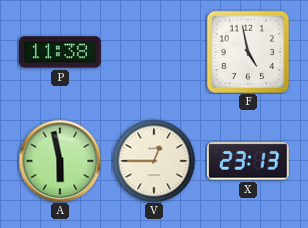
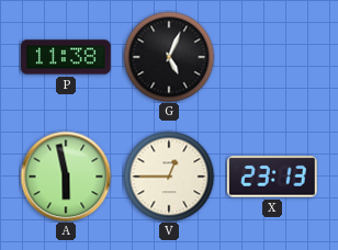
G: none -> 5:04
F: 4:58 -> none
